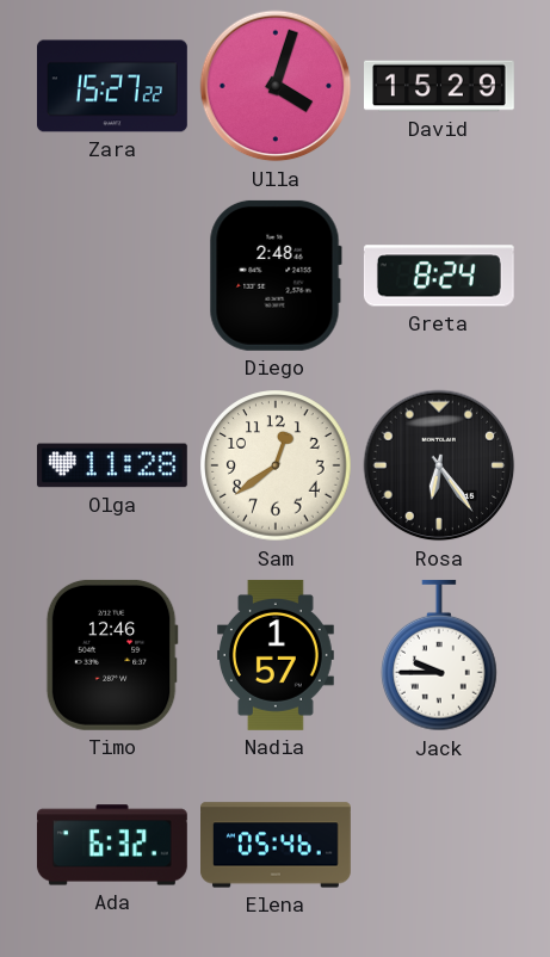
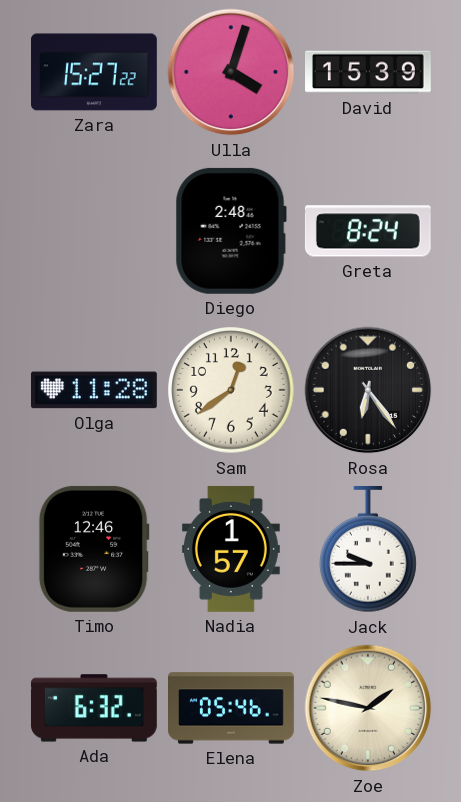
David: 15:29 -> 15:39
Zoe: none -> 1:47
